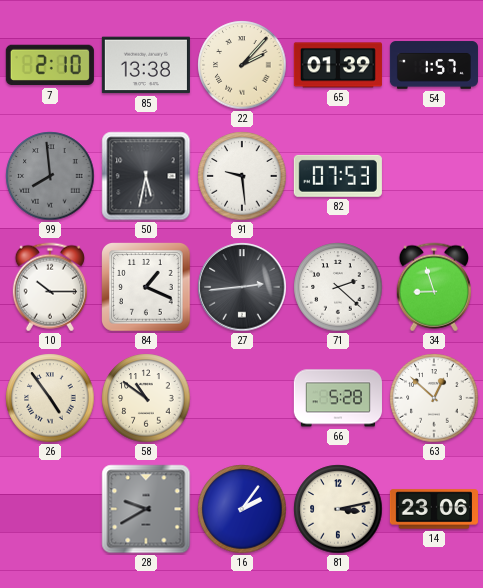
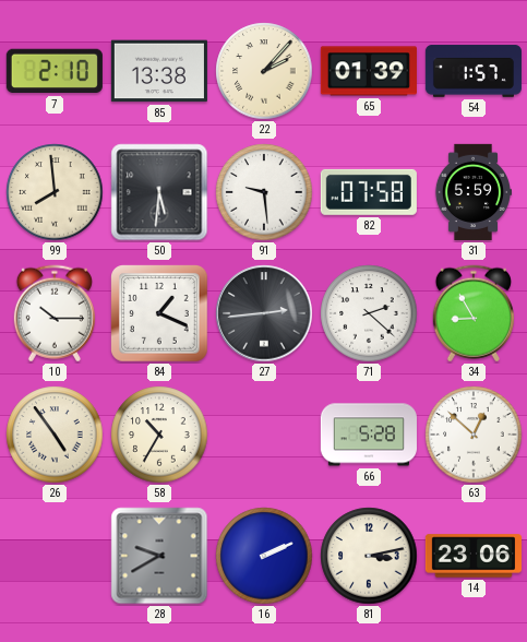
99 dial: grey -> cream
50: 5:32 -> 5:31
82: 07:53 -> 07:58
31: none -> 5:59
34: 8:57 -> 8:55
58: 10:51 -> 10:35
16: 2:06 -> 2:11
